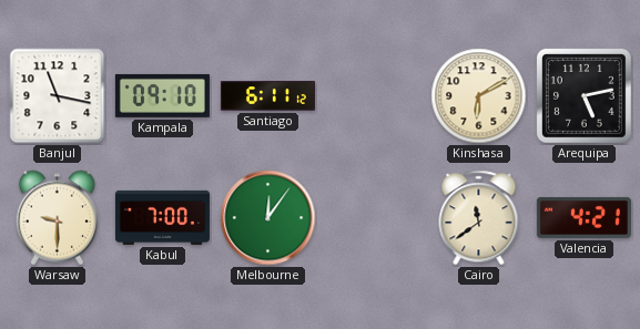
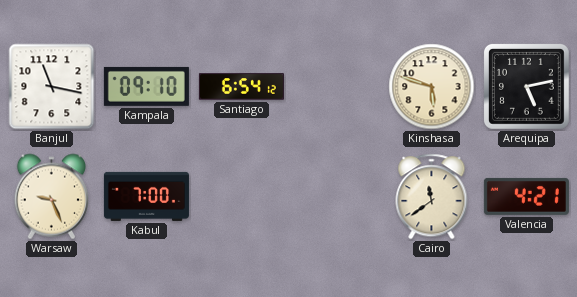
Santiago: 6:11 -> 6:54
Kinshasa: 6:10 -> 5:48
Warsaw: 9:30 -> 9:26
Melbourne: 12:06 -> none
